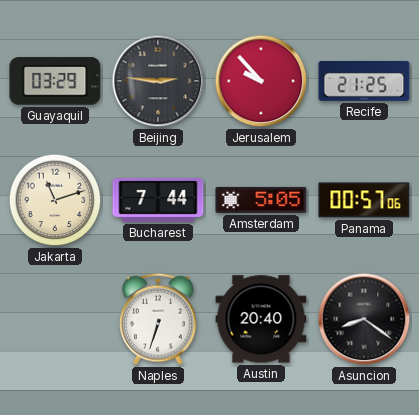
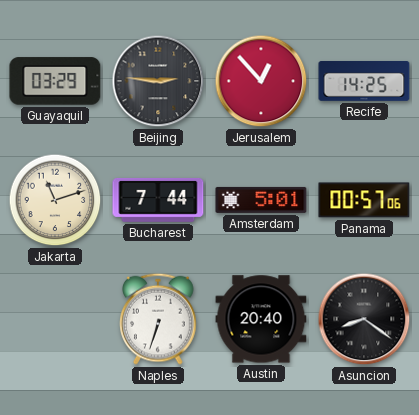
Jerusalem: 9:53 -> 12:53
Recife: 21:25 -> 14:25
Amsterdam: 5:05 -> 5:01
